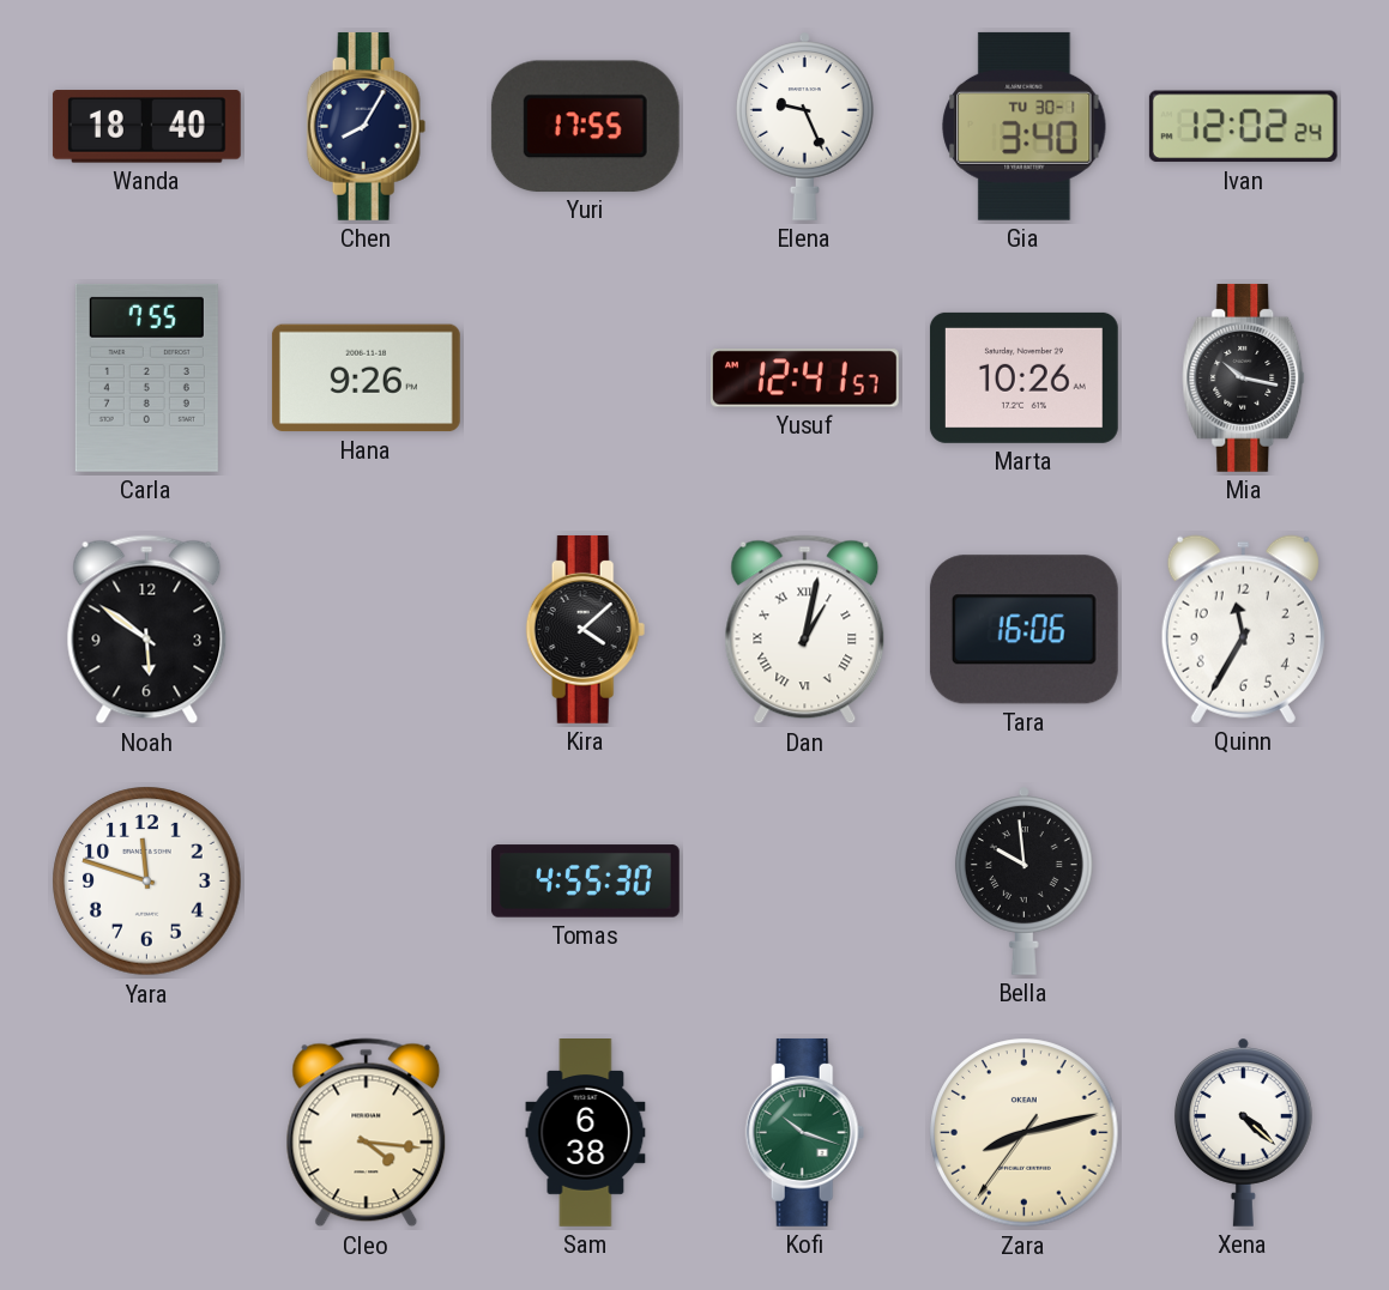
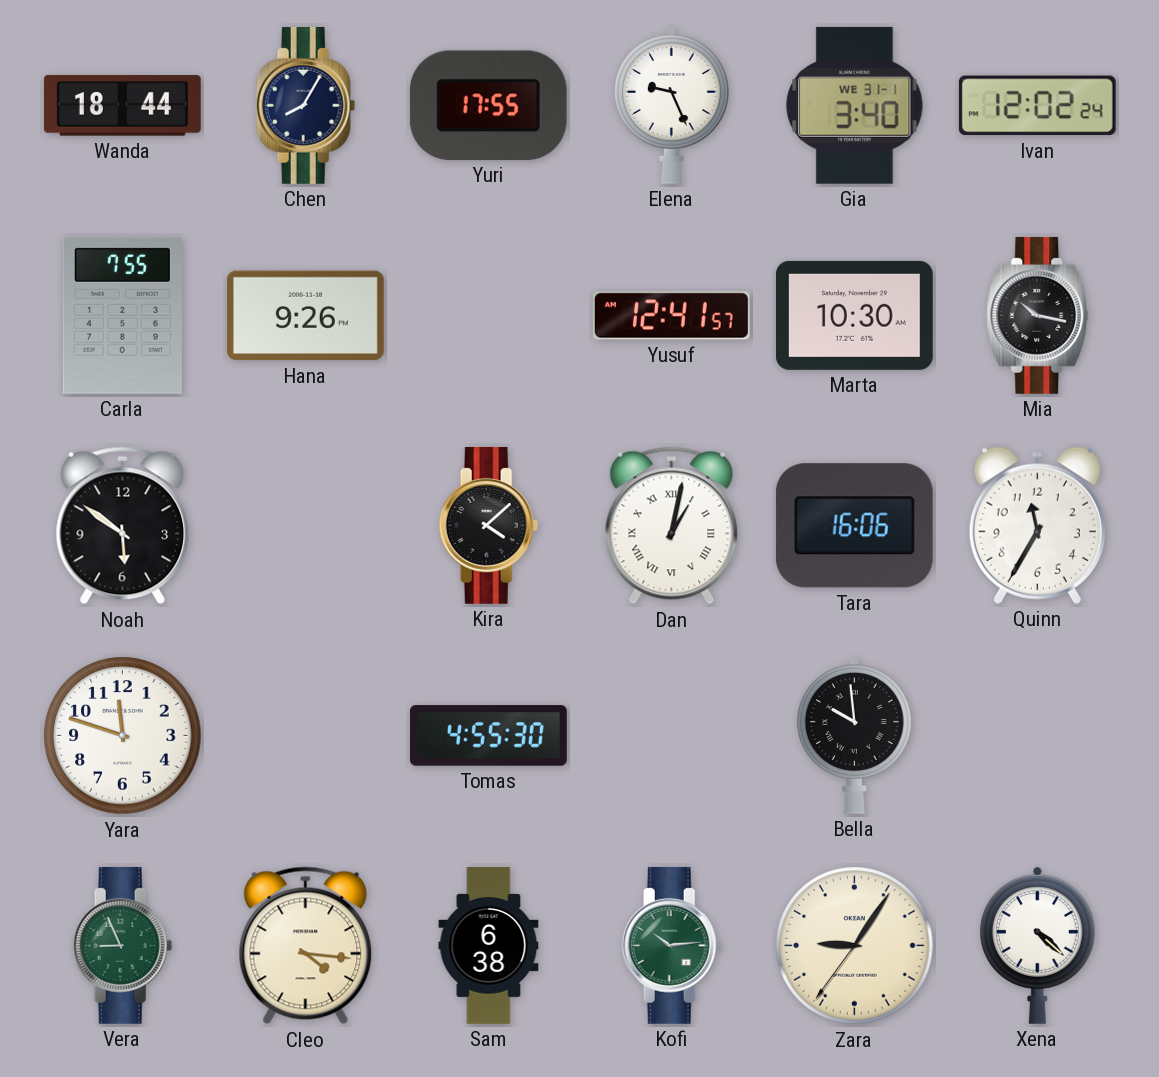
Wanda: 18:40 -> 18:44
Gia date: TU 30-1 -> WE 31-1
Marta: 10:26 -> 10:30
Vera: none -> 8:56
Kofi: 10:18 -> 10:14
Zara: 8:12 -> 9:05
